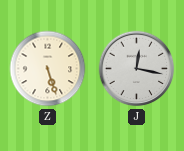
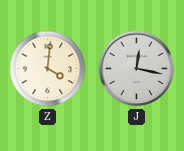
Z: 5:27 -> 4:01
